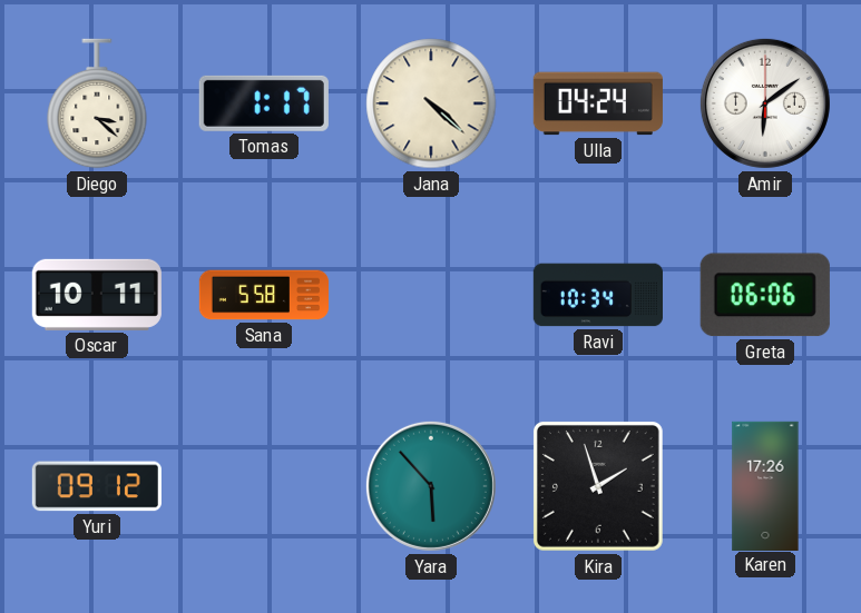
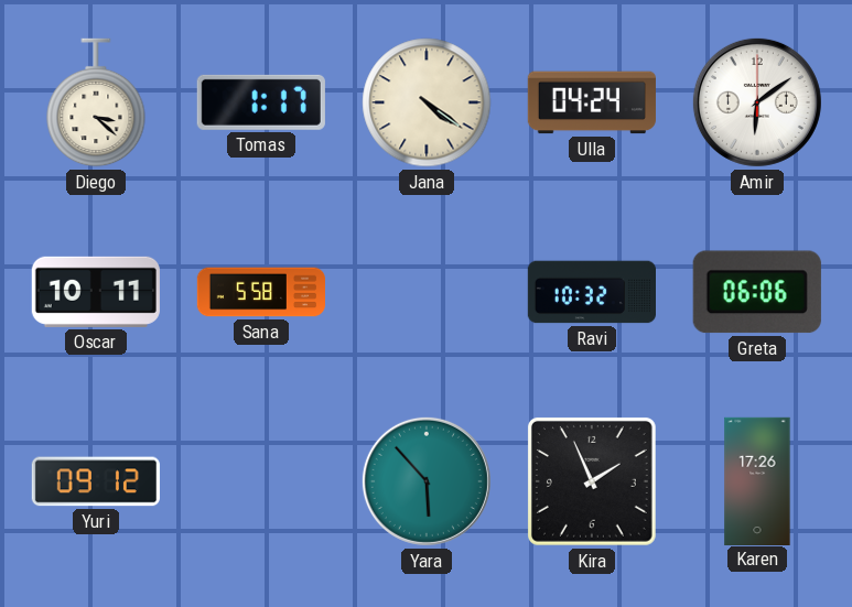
Jana: 4:22 -> 4:21
Ravi: 10:34 -> 10:32
Kira: 1:57 -> 1:56
